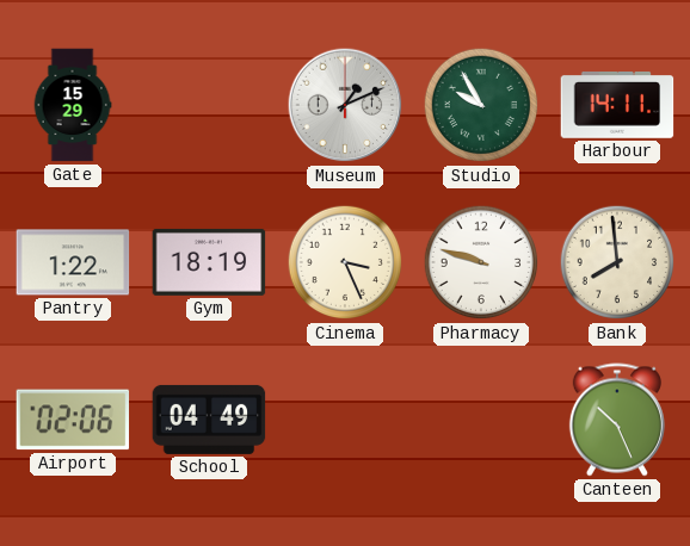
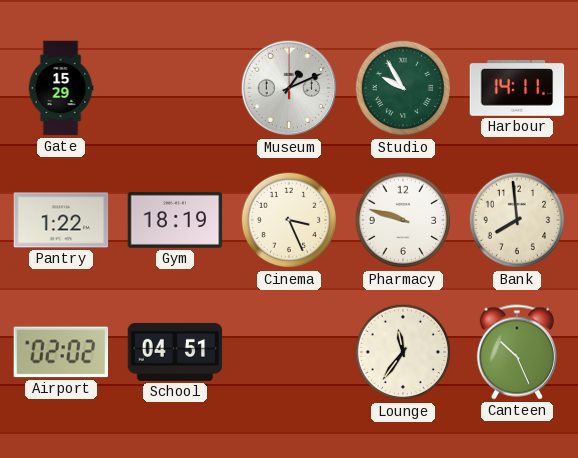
Airport: 02:06 -> 02:02
School: 04:49 -> 04:51
Lounge: none -> 11:36
